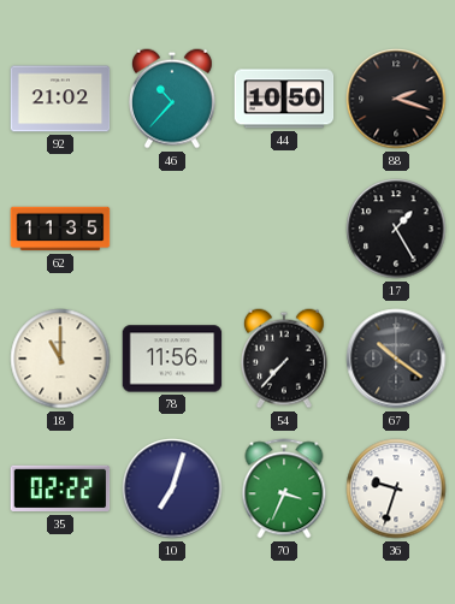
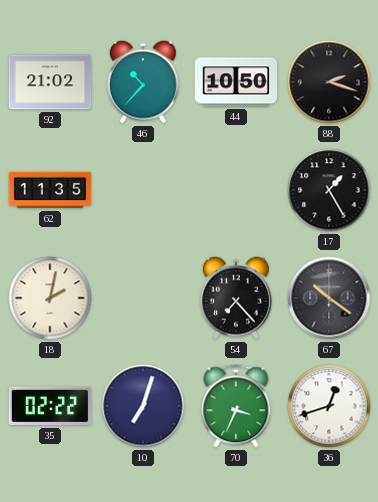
18: 11:00 -> 2:02
78: 11:56 -> none
54: 7:37 -> 7:23
36: 9:33 -> 12:42
